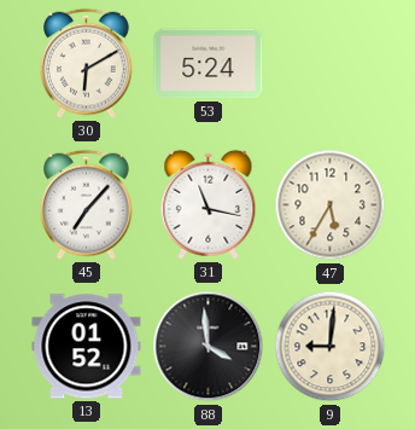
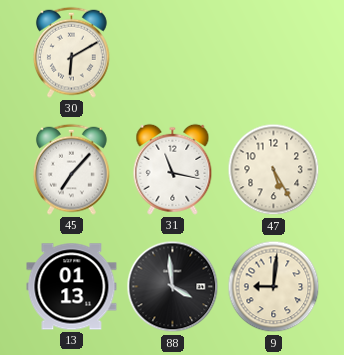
53: 5:24 -> none
47: 5:35 -> 5:25
13: 01:52 -> 01:13
